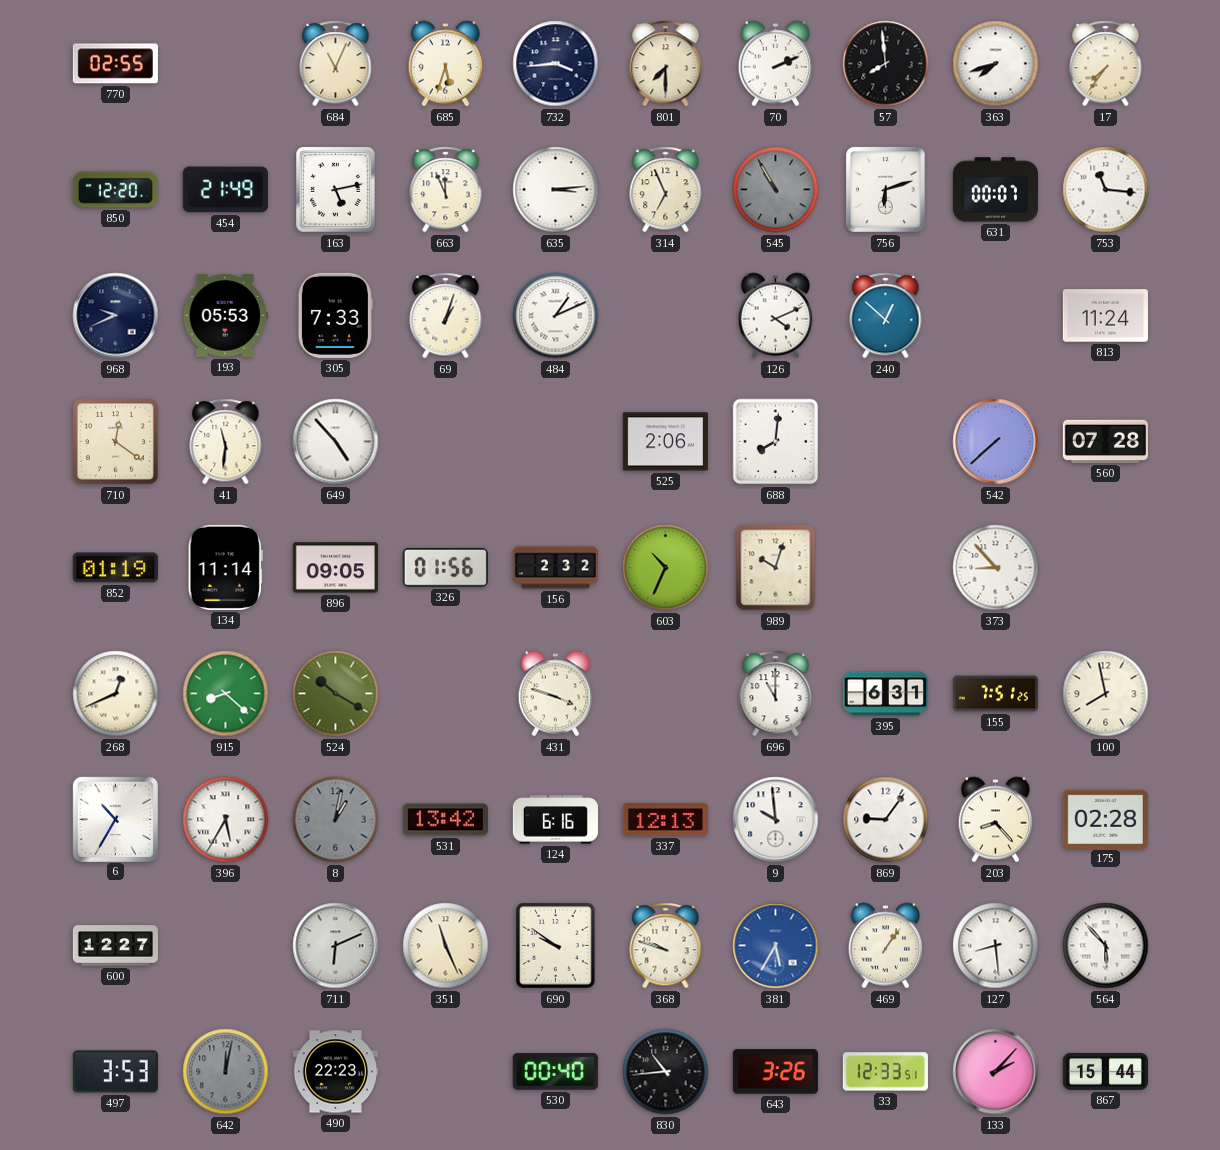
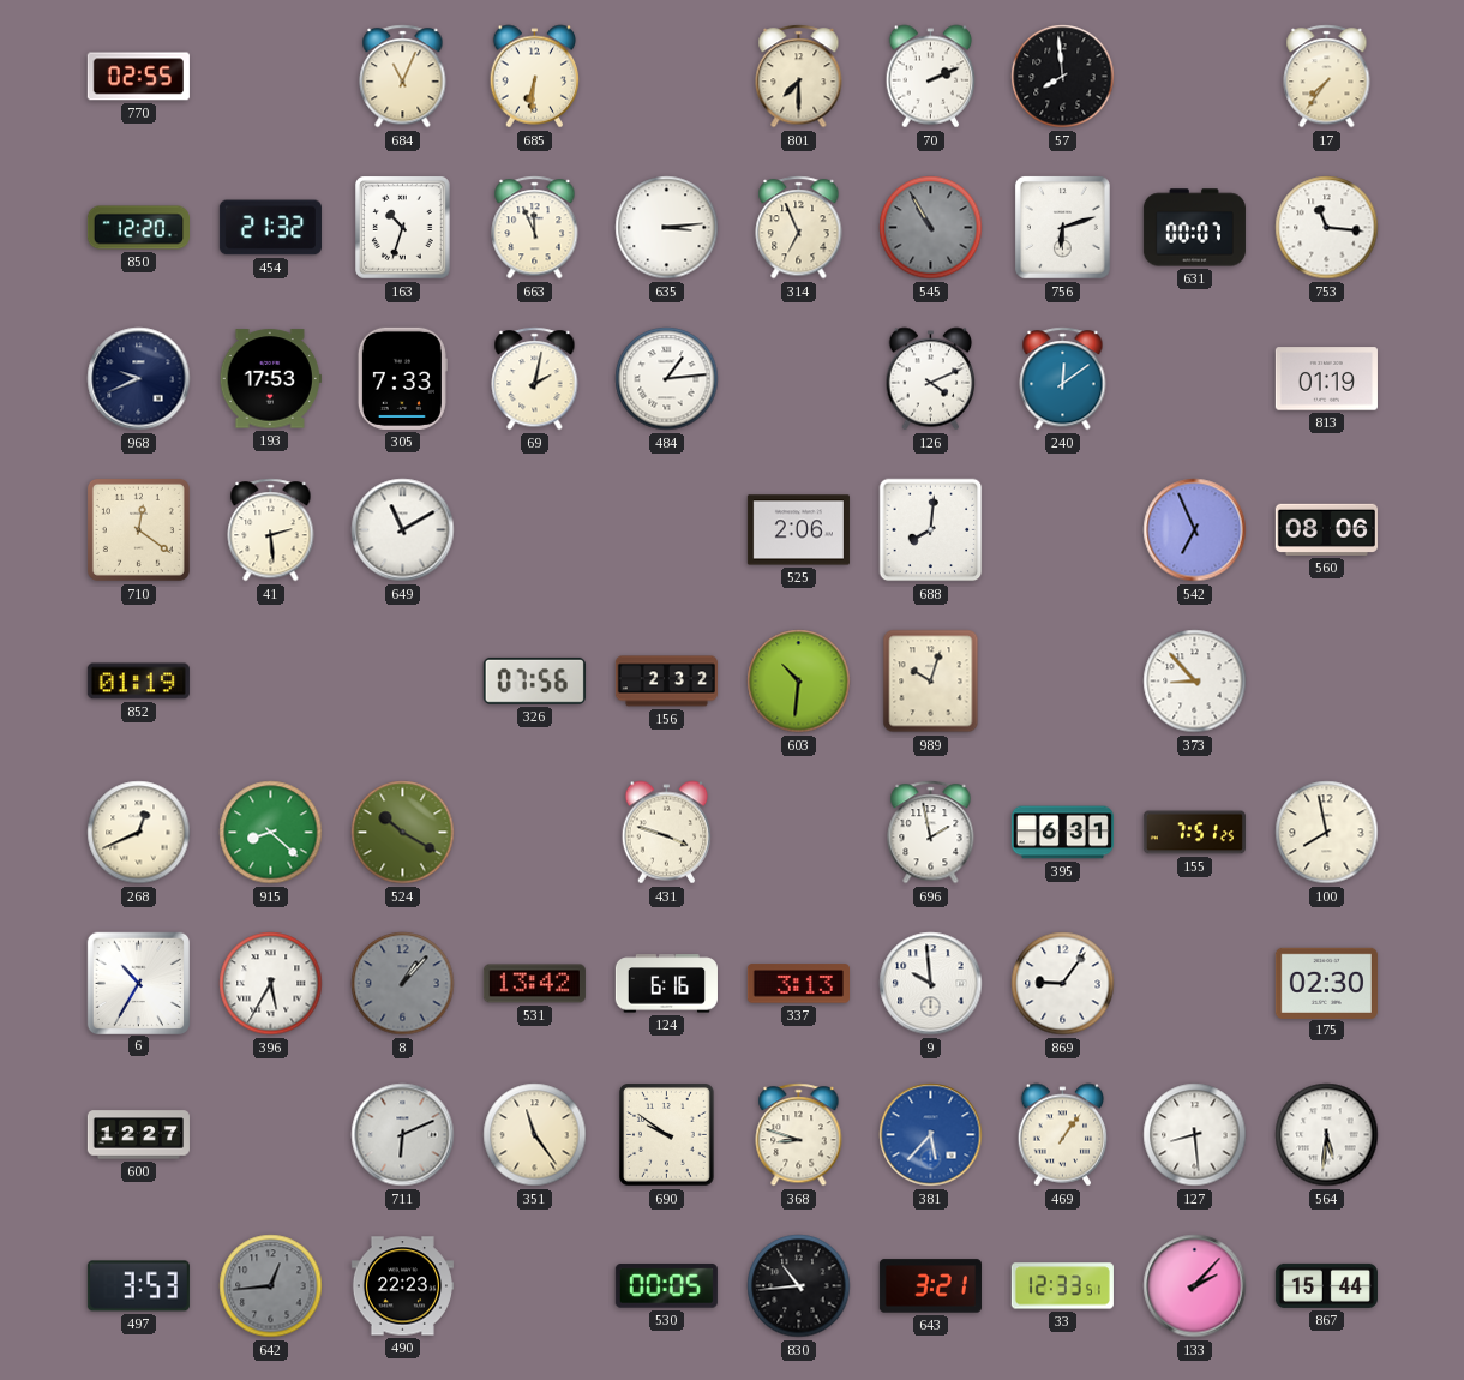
685: 5:33 -> 6:31
732: 3:44 -> none
363: 7:42 -> none
454: 21:49 -> 21:32
163: 5:13 -> 10:33
193: 05:53 -> 17:53
69: 1:03 -> 2:02
484: 1:11 -> 1:14
240: 12:52 -> 12:09
813: 11:24 -> 01:19
41: 11:31 -> 2:29
649: 4:53 -> 11:10
542: 7:38 -> 6:56
560: 07:28 -> 08:06
134: 11:14 -> none
896: 09:05 -> none
326: 01:56 -> 07:56
603: 10:34 -> 10:31
696: 11:00 -> 1:58
8: 1:02 -> 1:07
337: 12:13 -> 3:13
203: 8:23 -> none
175: 02:28 -> 02:30
351: 11:26 -> 11:24
368: 9:48 -> 8:48
381: 5:35 -> 5:37
564: 5:53 -> 5:31
642: 12:02 -> 12:44
530: 00:40 -> 00:05
643: 3:26 -> 3:21
